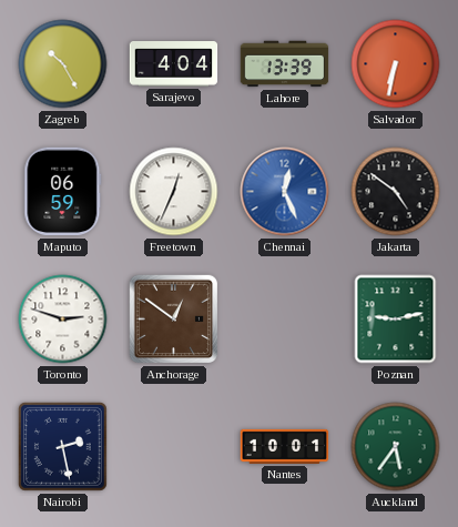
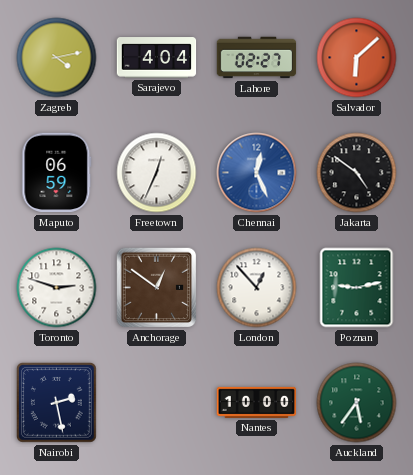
Zagreb: 10:25 -> 4:13
Lahore: 13:39 -> 02:27
Salvador: 6:32 -> 6:08
London: none -> 12:53
Nantes: 10:01 -> 10:00
